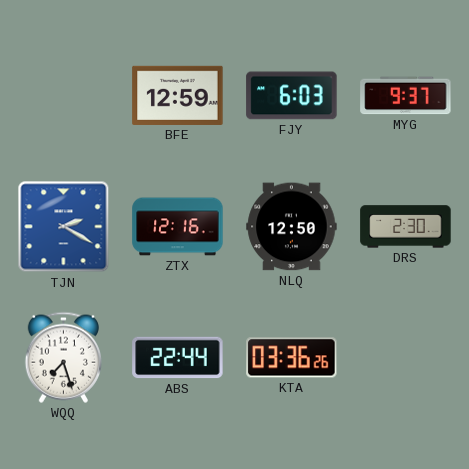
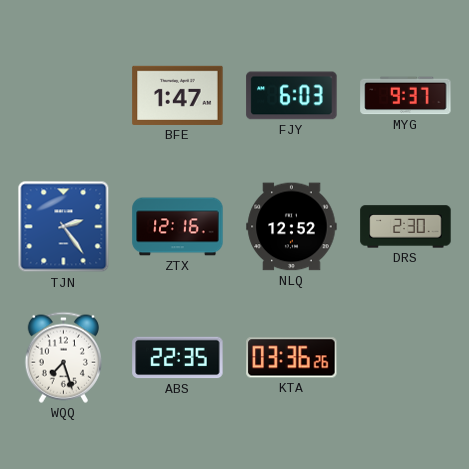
BFE: 12:59 -> 1:47
TJN: 2:20 -> 2:24
NLQ: 12:50 -> 12:52
ABS: 22:44 -> 22:35
